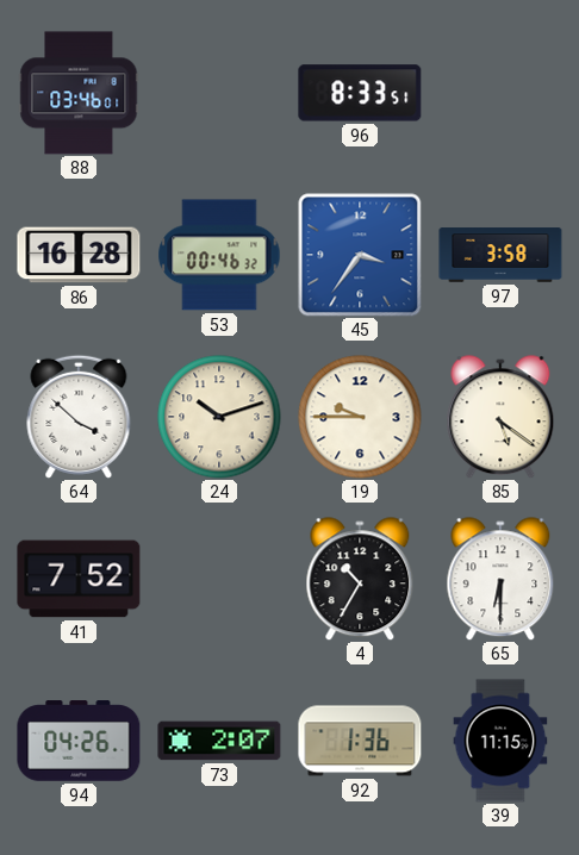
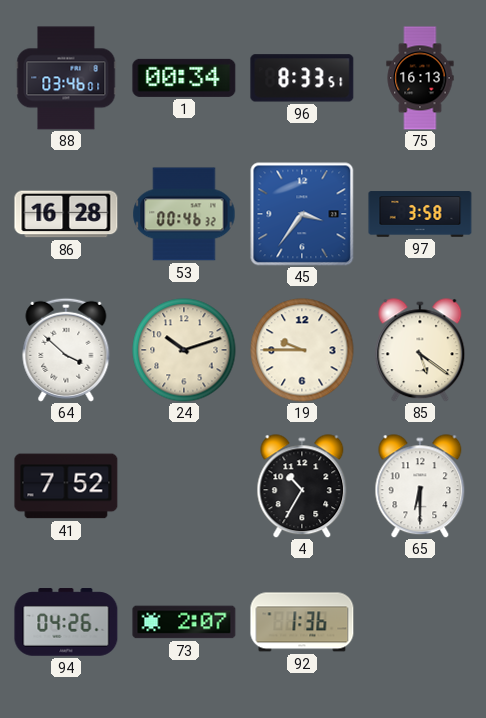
1: none -> 00:34
75: none -> 16:13
39: 11:15 -> none
